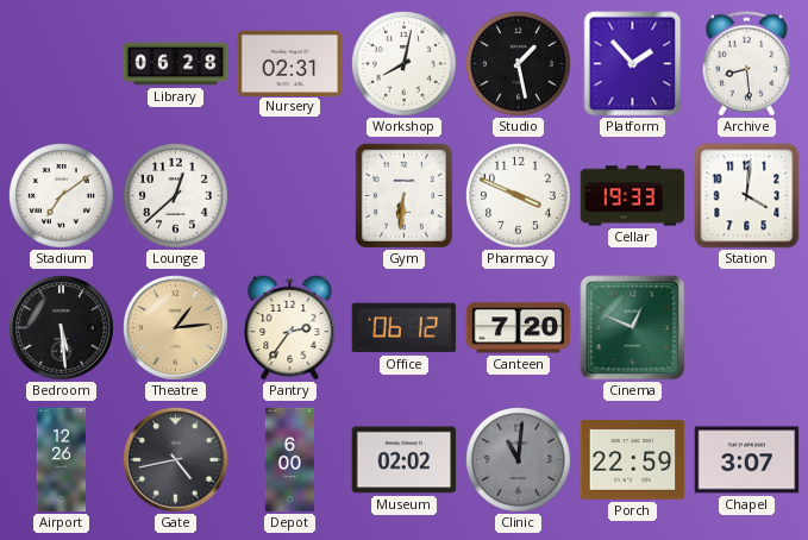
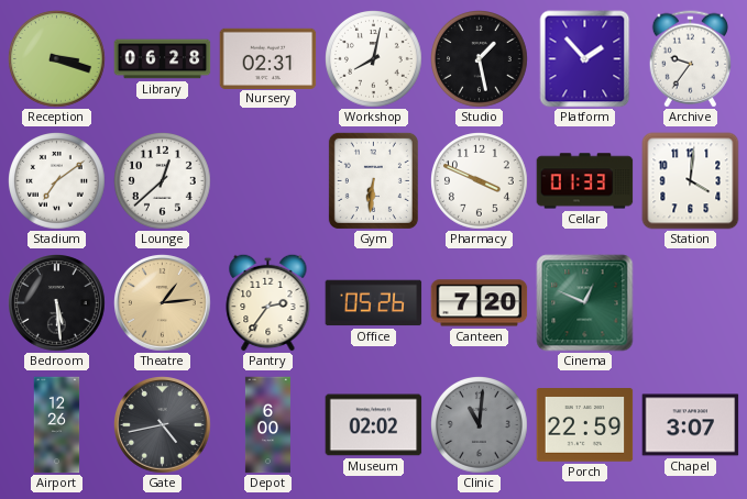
Reception: none -> 3:18
Archive: 8:29 -> 9:36
Cellar: 19:33 -> 01:33
Office: 06:12 -> 05:26
